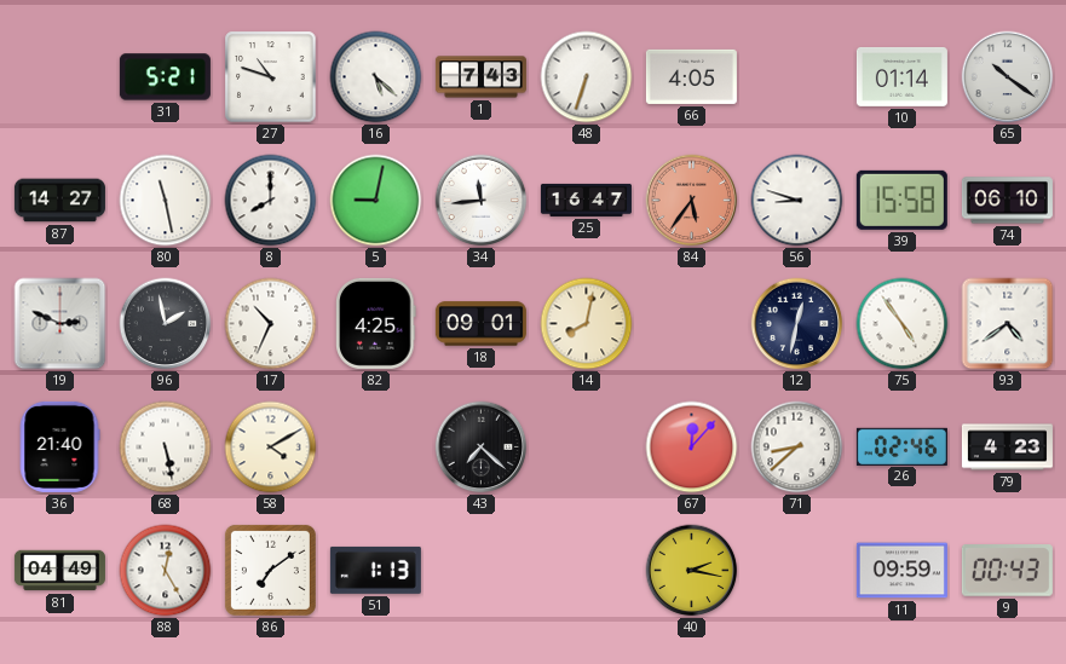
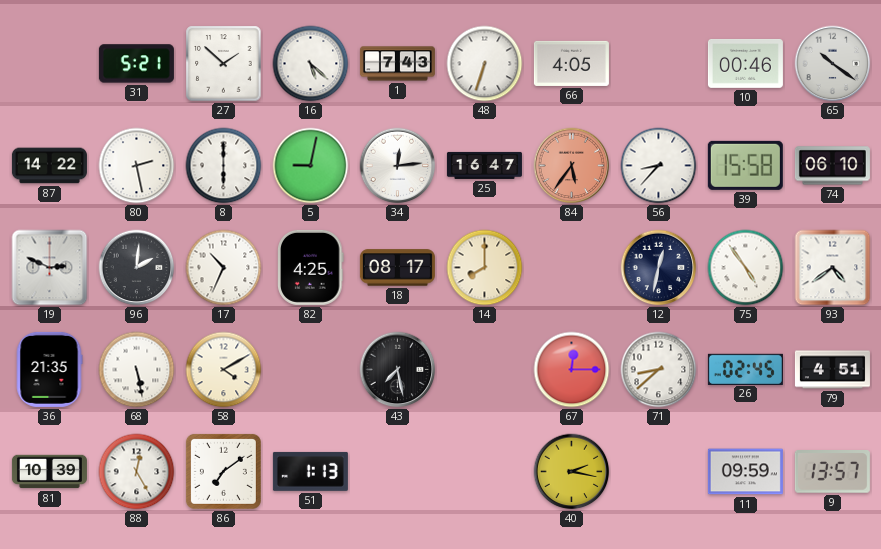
27: 10:48 -> 1:52
10: 01:14 -> 00:46
87: 14:27 -> 14:22
80: 11:28 -> 2:28
8: 8:00 -> 6:00
34: 11:44 -> 12:14
56: 8:48 -> 8:37
96: 1:58 -> 2:01
18: 09:01 -> 08:17
14: 8:02 -> 8:00
36: 21:40 -> 21:35
43: 7:22 -> 7:28
67: 12:07 -> 12:15
26: 02:46 -> 02:45
79: 4:23 -> 4:51
81: 04:49 -> 10:39
9: 00:43 -> 13:57
